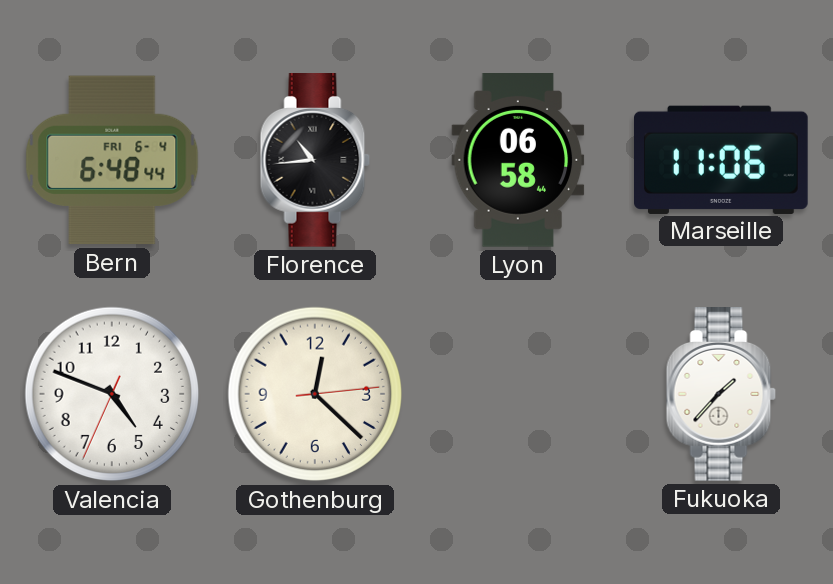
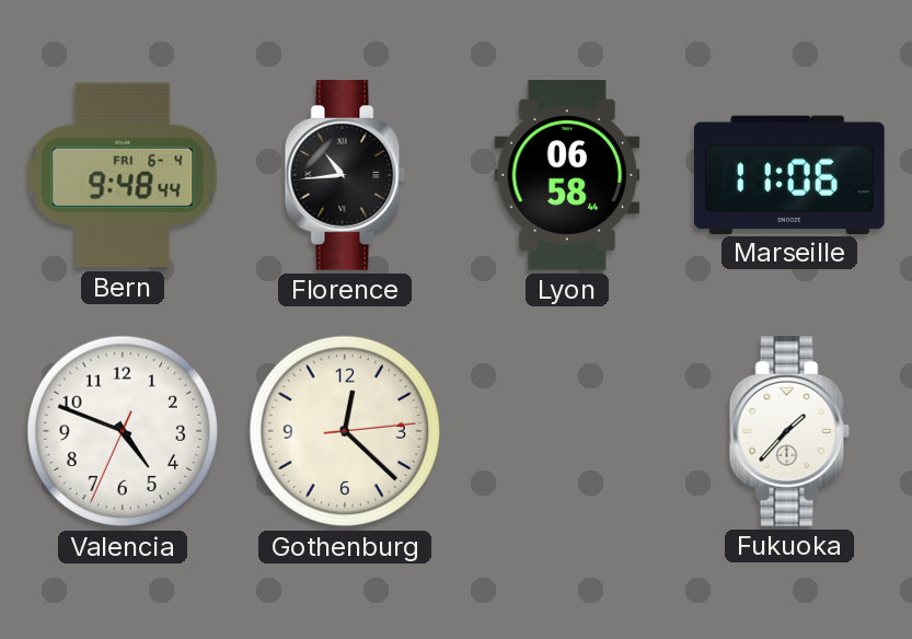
Bern: 6:48 -> 9:48
